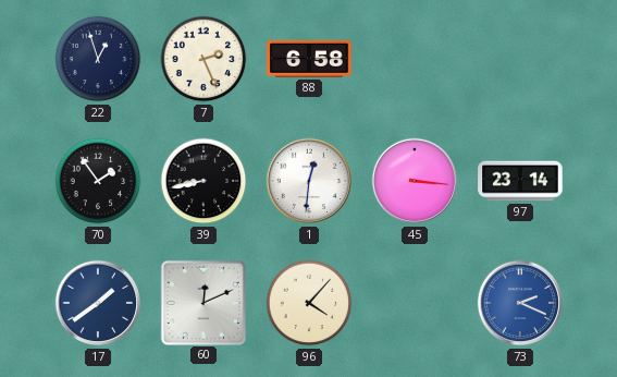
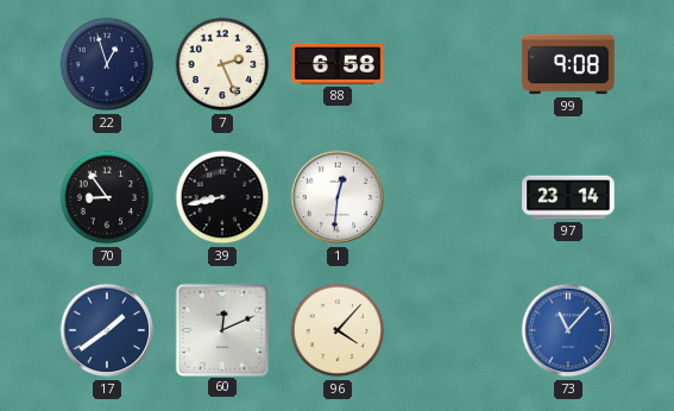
99: none -> 9:08
70: 1:54 -> 8:54
45: 3:16 -> none
73: 2:19 -> 11:07
